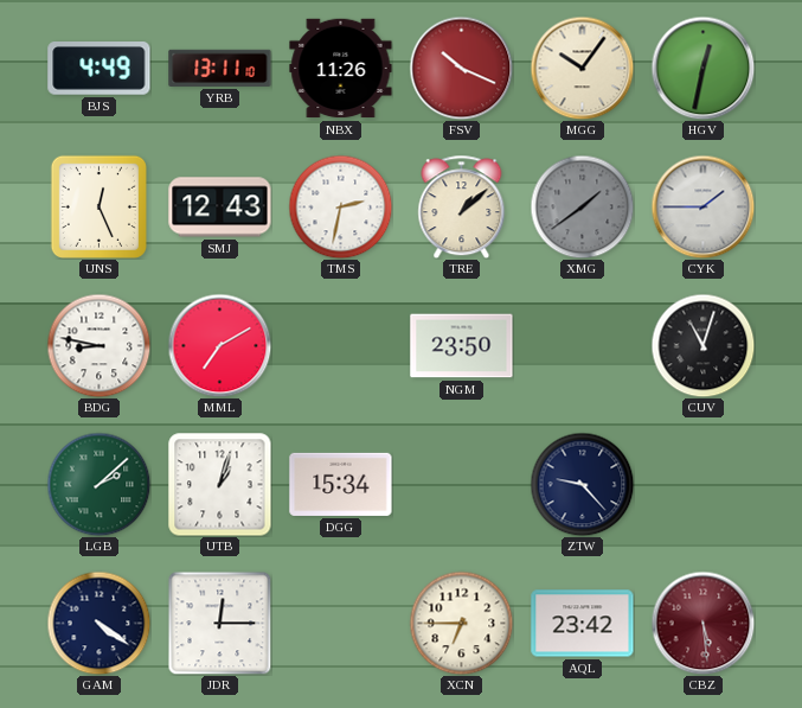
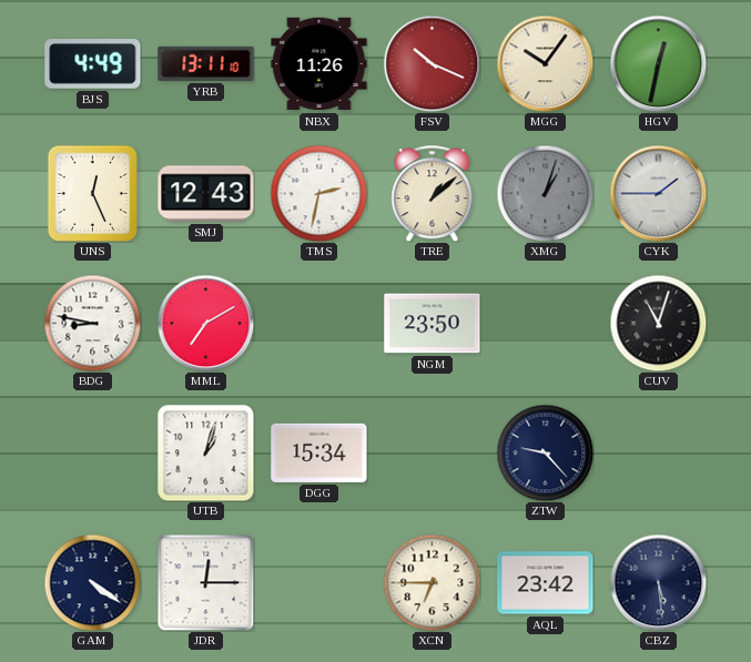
XMG: 1:39 -> 1:03
LGB: 2:08 -> none
CBZ dial: burgundy -> navy
